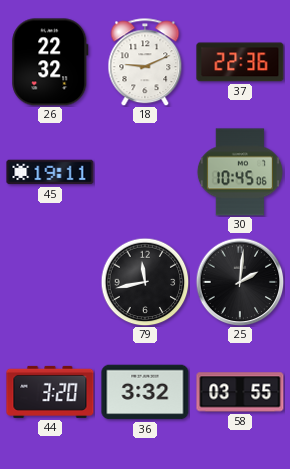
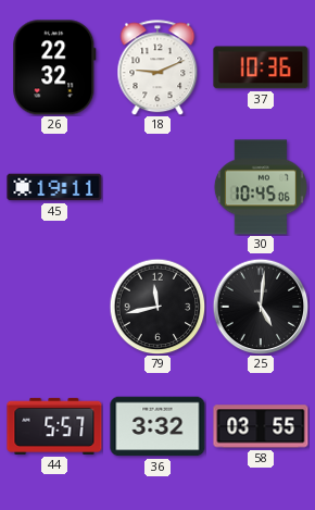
37: 22:36 -> 10:36
25: 2:01 -> 5:01
44: 3:20 -> 5:57
